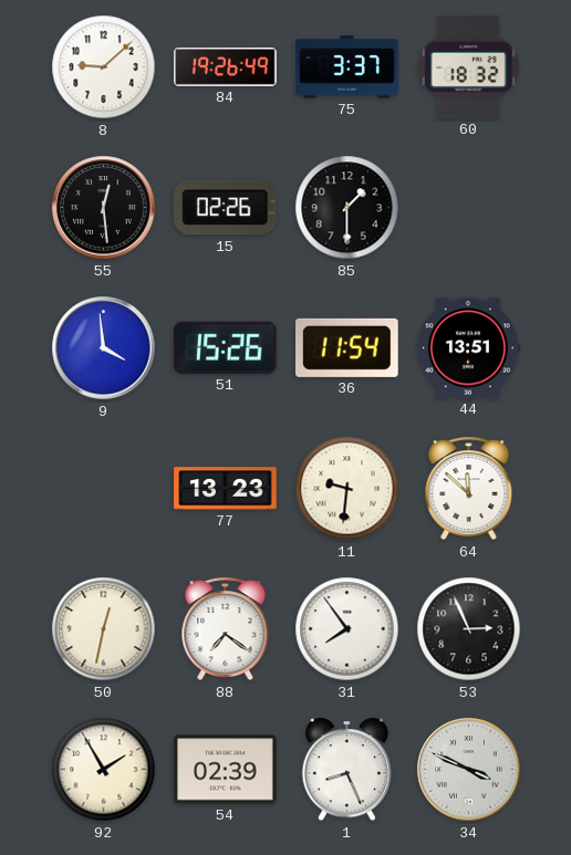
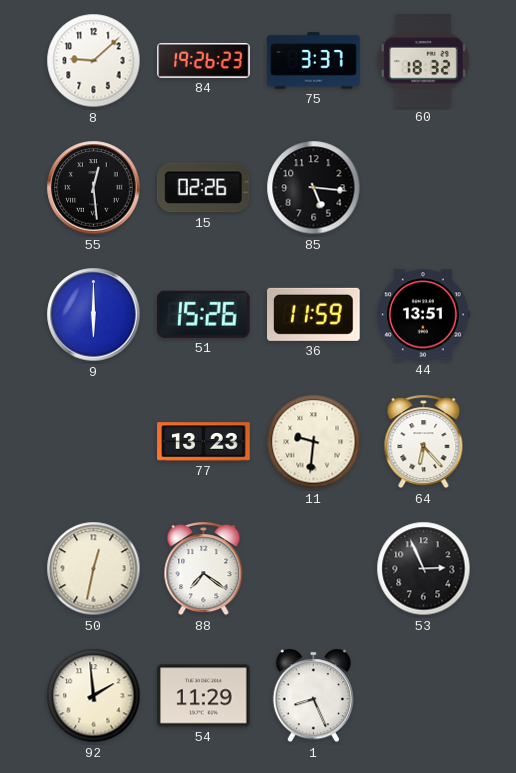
84: 19:26:49 -> 19:26:23
85: 1:30 -> 5:16
9: 3:59 -> 6:00
36: 11:54 -> 11:59
64: 11:52 -> 6:23
31: 7:54 -> none
92: 1:55 -> 1:59
54: 02:39 -> 11:29
34: 3:49 -> none
